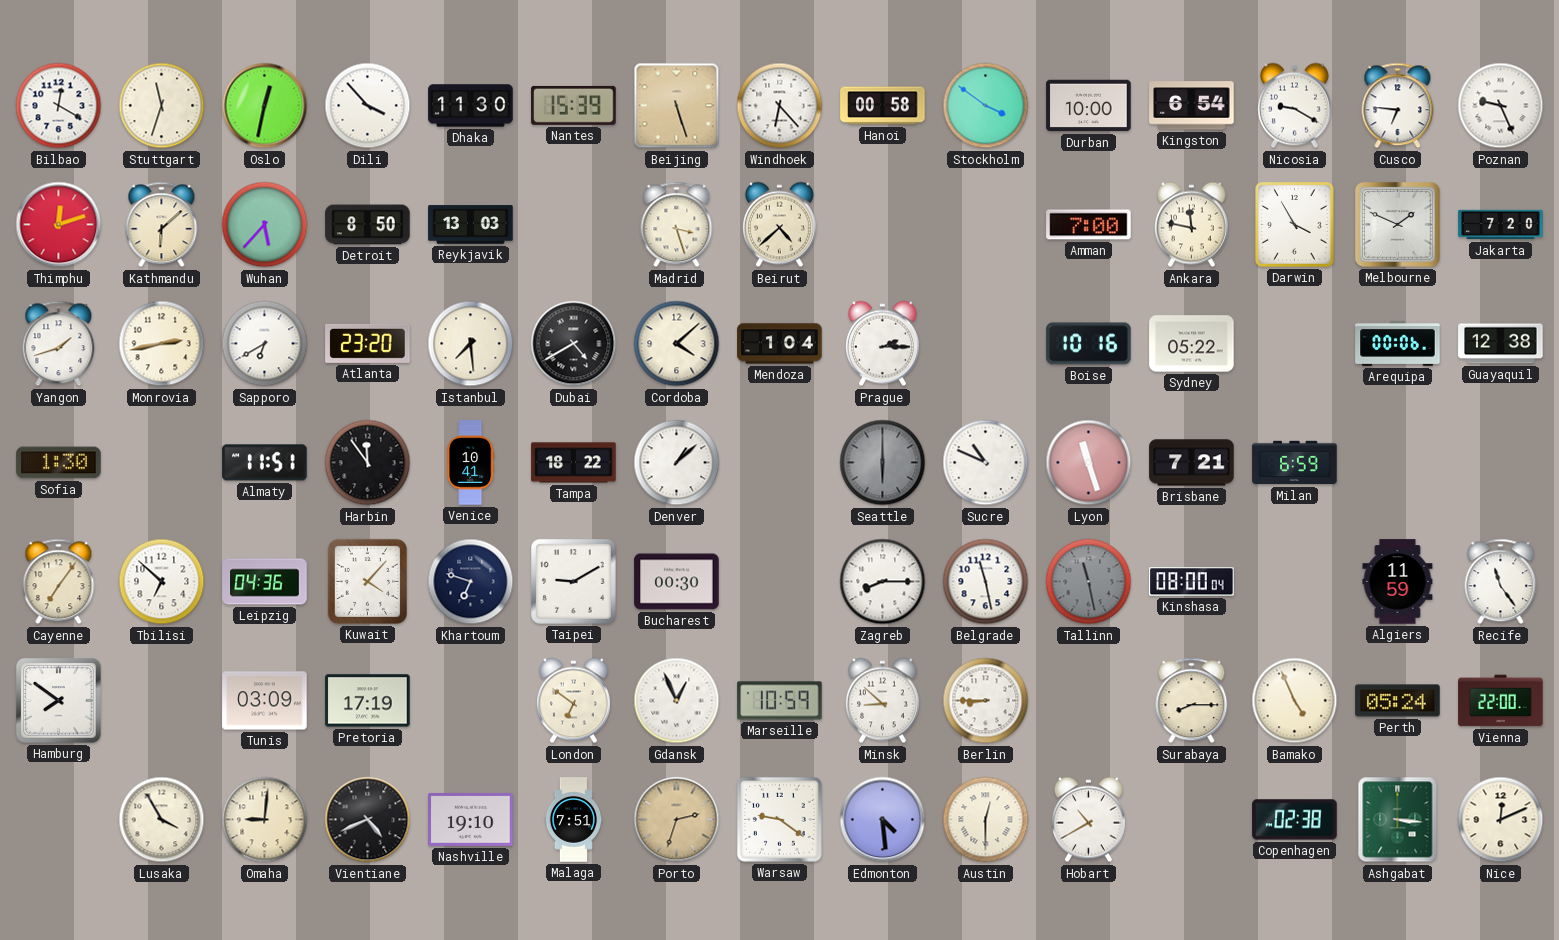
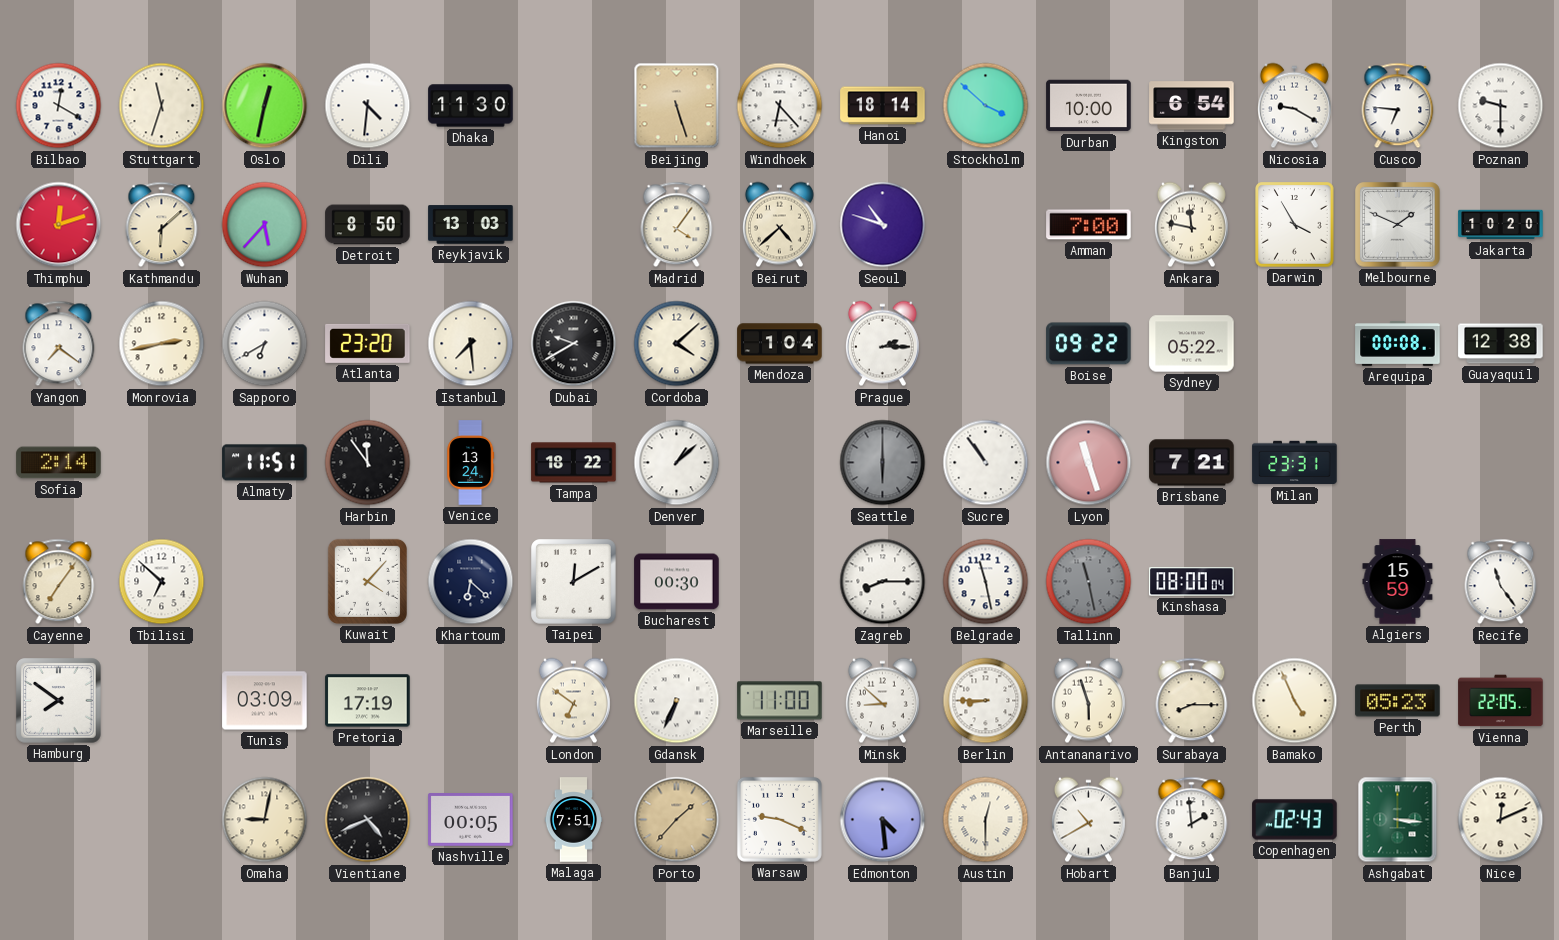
Dili: 3:53 -> 4:31
Nantes: 15:39 -> none
Hanoi: 00:58 -> 18:14
Stockholm: 3:51 -> 3:52
Poznan: 9:26 -> 9:30
Madrid: 3:27 -> 4:06
Seoul: none -> 10:48
Jakarta: 7:20 -> 10:20
Yangon: 1:42 -> 7:21
Dubai: 4:40 -> 9:40
Boise: 10:16 -> 09:22
Arequipa: 00:06 -> 00:08
Sofia: 1:30 -> 2:14
Venice: 10:41 -> 13:24
Sucre: 10:49 -> 10:54
Milan: 6:59 -> 23:31
Leipzig: 04:36 -> none
Khartoum: 6:48 -> 6:22
Taipei: 9:10 -> 12:10
Algiers: 11:59 -> 15:59
Gdansk: 12:56 -> 6:34
Marseille: 10:59 -> 11:00
Antananarivo: none -> 5:57
Perth: 05:24 -> 05:23
Vienna: 22:00 -> 22:05
Lusaka: 3:55 -> none
Omaha: 9:01 -> 9:02
Nashville: 19:10 -> 00:05
Porto: 2:33 -> 1:37
Warsaw: 9:21 -> 9:19
Banjul: none -> 1:59
Copenhagen: 02:38 -> 02:43
